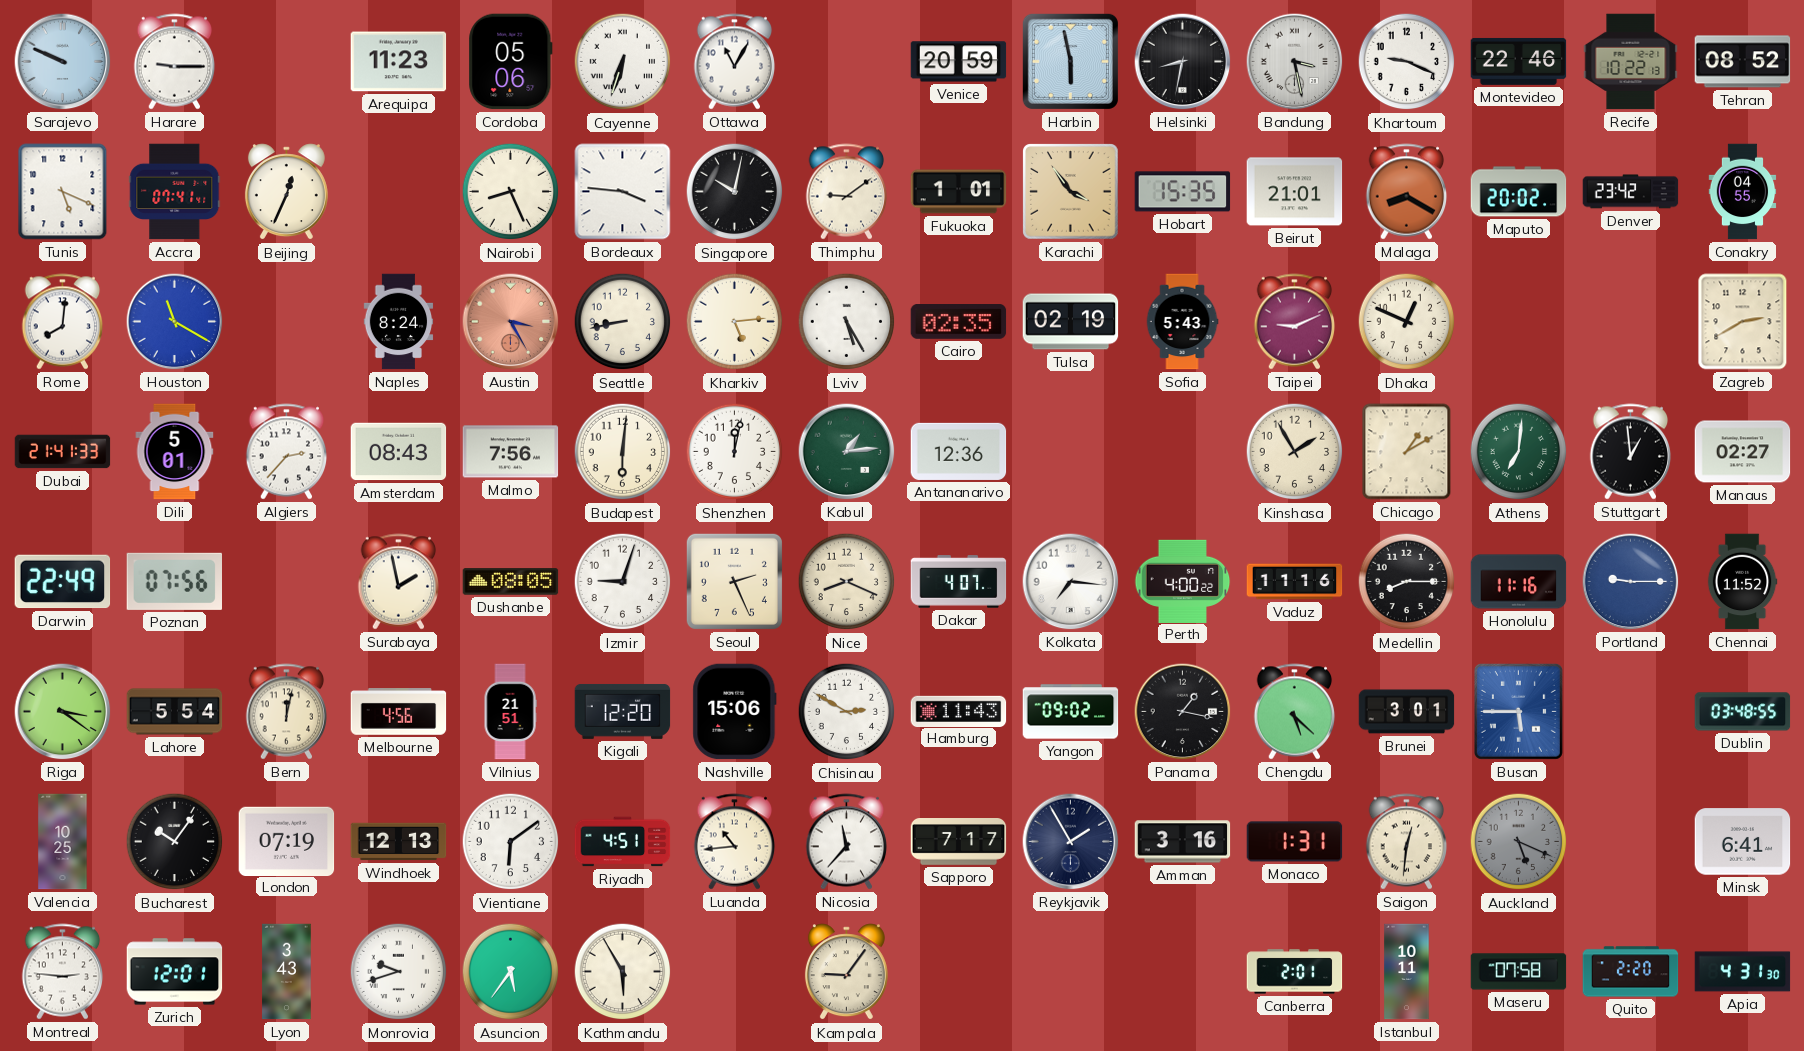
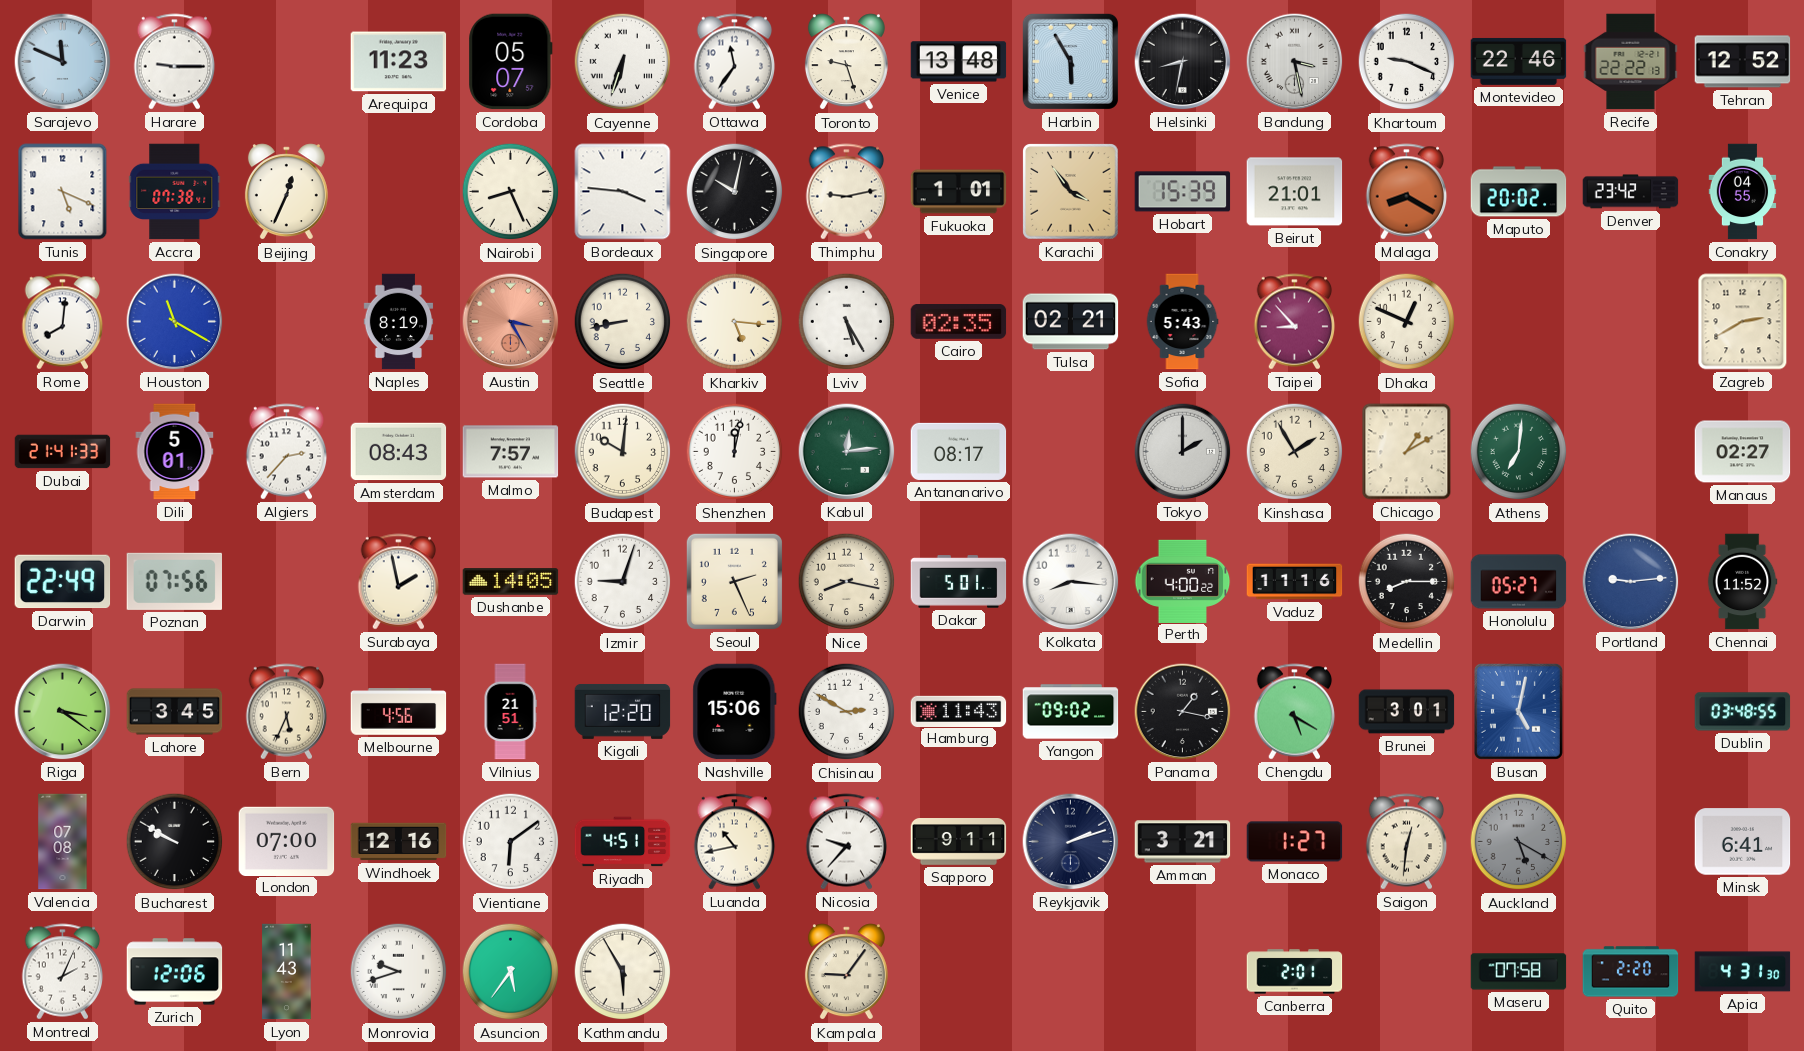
Sarajevo: 9:49 -> 11:49
Cordoba: 05:06 -> 05:07
Ottawa: 11:05 -> 11:36
Toronto: none -> 9:27
Venice: 20:59 -> 13:48
Harbin: 5:58 -> 5:55
Recife: 10:22 -> 22:22
Tehran: 08:52 -> 12:52
Accra: 07:41 -> 07:38
Thimphu: 9:09 -> 9:13
Hobart: 15:35 -> 15:39
Naples: 8:24 -> 8:19
Kharkiv: 5:14 -> 5:16
Tulsa: 02:19 -> 02:21
Taipei: 9:11 -> 8:53
Malmo: 7:56 -> 7:57
Budapest: 6:01 -> 10:01
Kabul: 1:14 -> 12:14
Antananarivo: 12:36 -> 08:17
Tokyo: none -> 2:00
Stuttgart: 12:59 -> none
Dushanbe: 08:05 -> 14:05
Nice: 8:19 -> 8:17
Dakar: 4:07 -> 5:01
Kolkata: 7:16 -> 8:16
Honolulu: 11:16 -> 05:27
Portland: 9:15 -> 9:14
Lahore: 5:54 -> 3:45
Bern: 12:02 -> 5:34
Chengdu: 5:22 -> 5:20
Busan: 5:45 -> 5:02
Valencia: 10:25 -> 07:08
Bucharest: 10:06 -> 9:50
London: 07:19 -> 07:00
Windhoek: 12:13 -> 12:16
Luanda: 10:44 -> 10:43
Nicosia: 11:37 -> 9:37
Sapporo: 7:17 -> 9:11
Reykjavik: 1:55 -> 2:12
Amman: 3:16 -> 3:21
Monaco: 1:31 -> 1:27
Auckland: 5:19 -> 5:20
Montreal: 2:46 -> 2:04
Zurich: 12:01 -> 12:06
Lyon: 3:43 -> 11:43
Istanbul: 10:11 -> none
